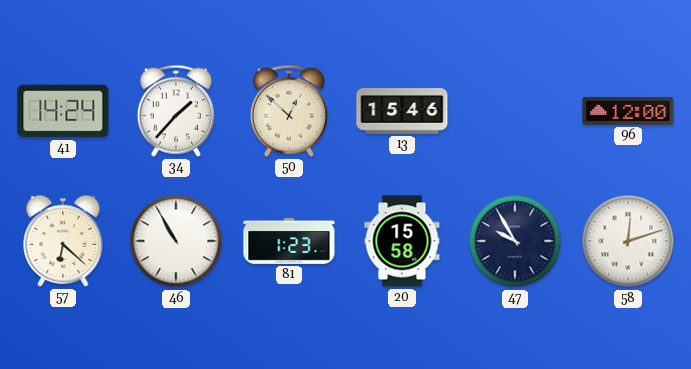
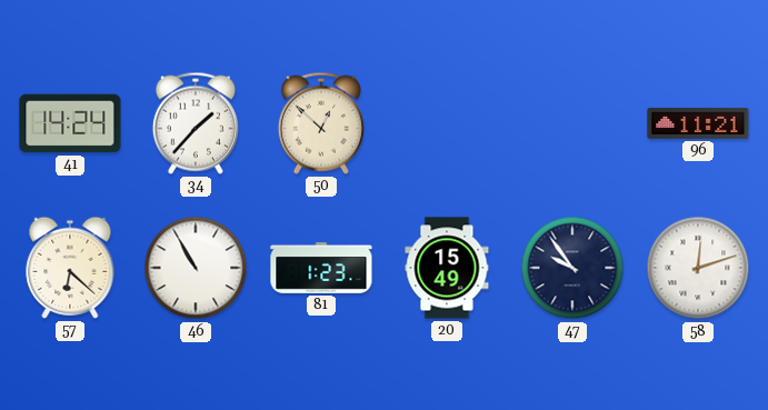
13: 15:46 -> none
96: 12:00 -> 11:21
20: 15:58 -> 15:49
47: 9:55 -> 9:54
